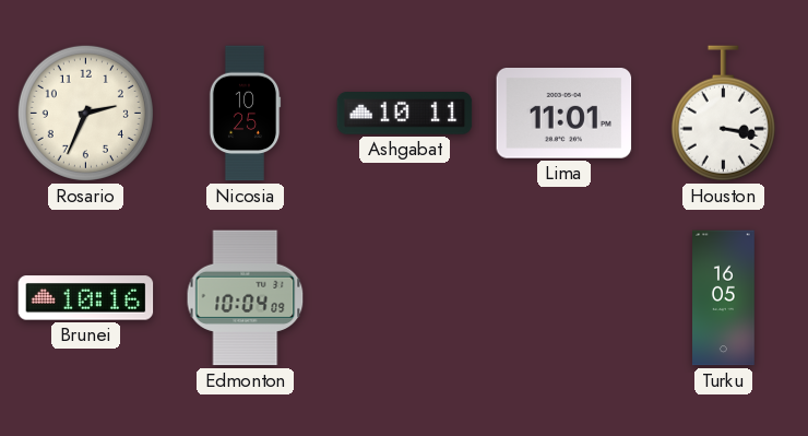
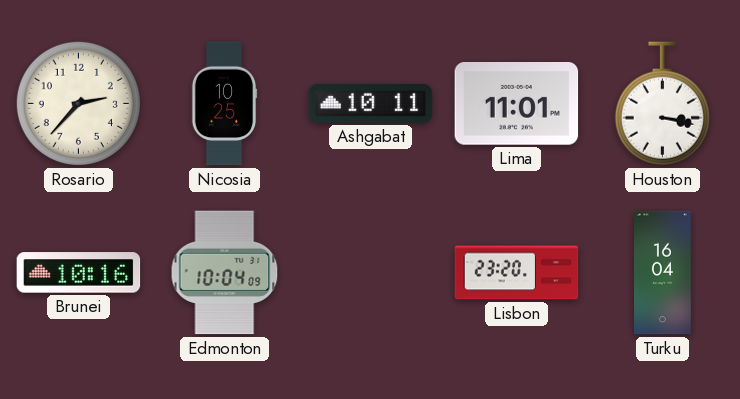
Rosario: 2:34 -> 2:37
Lisbon: none -> 23:20
Turku: 16:05 -> 16:04
